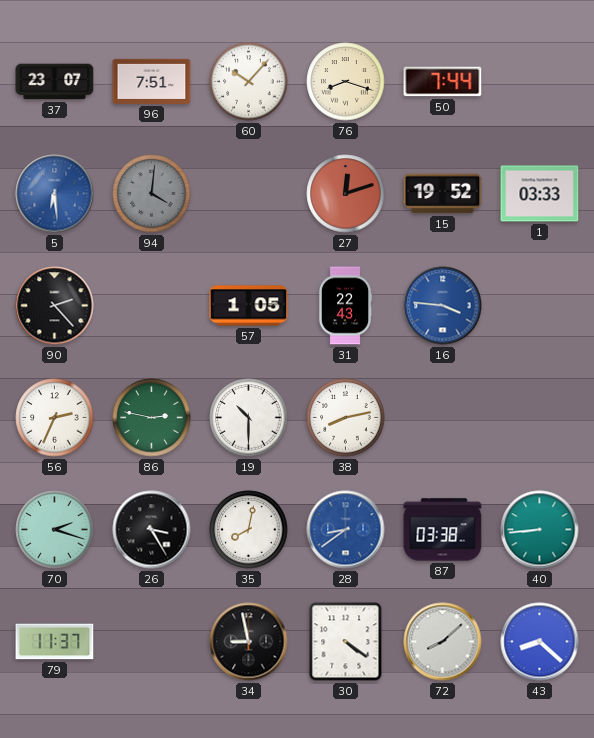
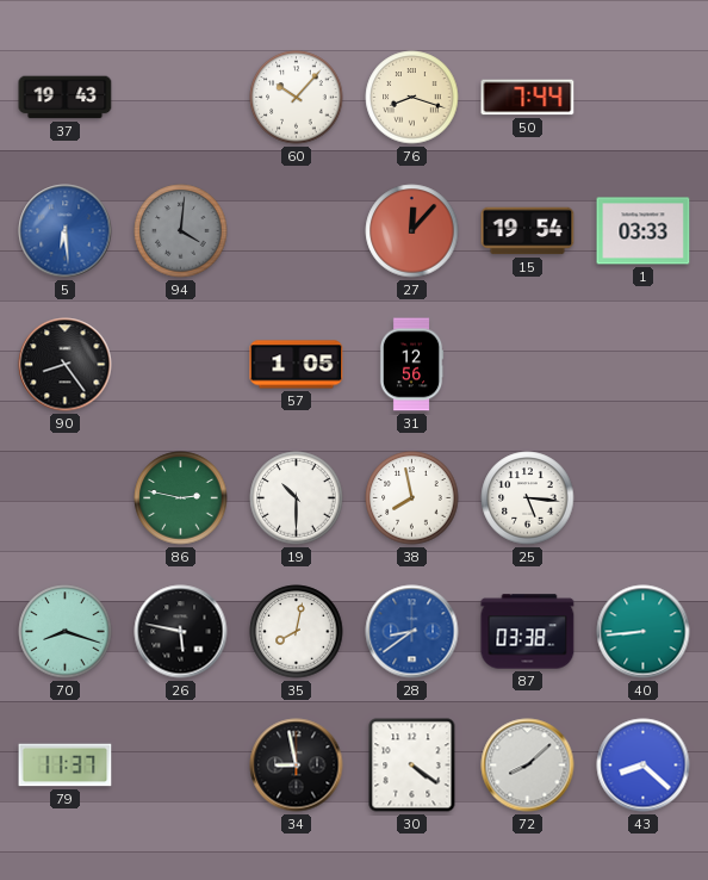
37: 23:07 -> 19:43
96: 7:51 -> none
27: 12:12 -> 12:07
15: 19:52 -> 19:54
90: 2:23 -> 8:24
31: 22:43 -> 12:56
16: 3:46 -> none
56: 2:34 -> none
38: 8:13 -> 7:58
25: none -> 5:16
70: 2:18 -> 8:18
26: 3:25 -> 5:47
